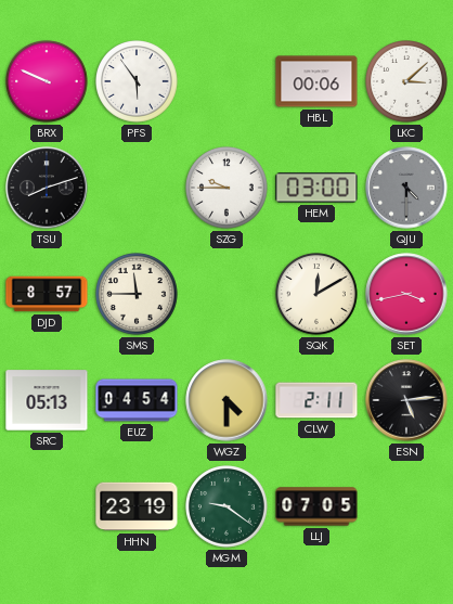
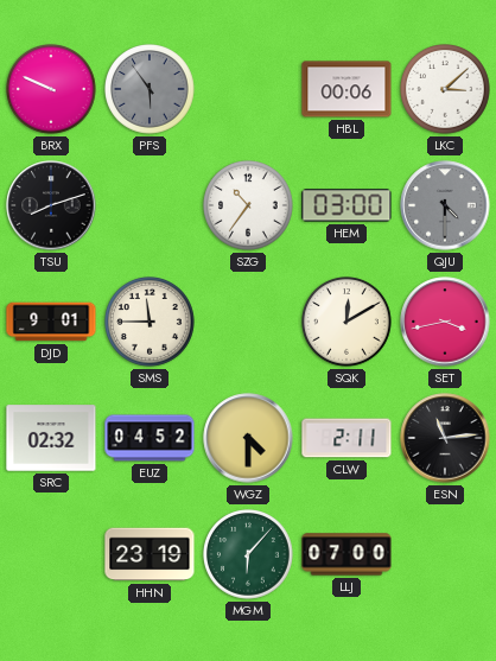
PFS dial: white -> grey
SZG: 9:45 -> 10:36
DJD: 8:57 -> 9:01
SRC: 05:13 -> 02:32
EUZ: 04:54 -> 04:52
ESN: 5:14 -> 11:14
MGM: 9:21 -> 6:07
LLJ: 07:05 -> 07:00
